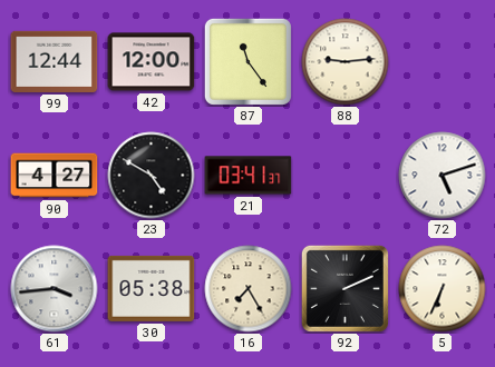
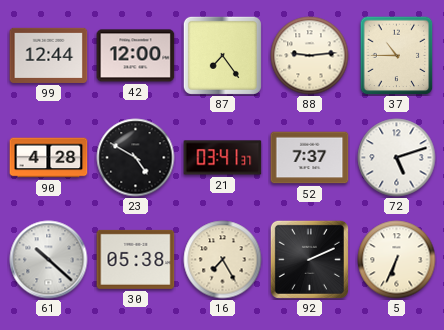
87: 11:24 -> 7:24
37: none -> 10:45
90: 4:27 -> 4:28
52: none -> 7:37
61: 3:44 -> 10:22
